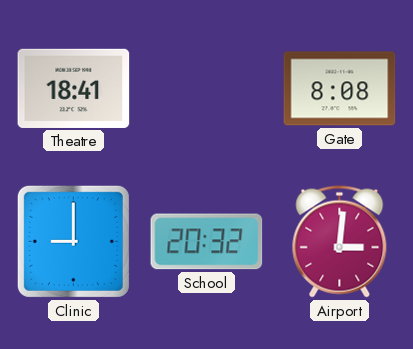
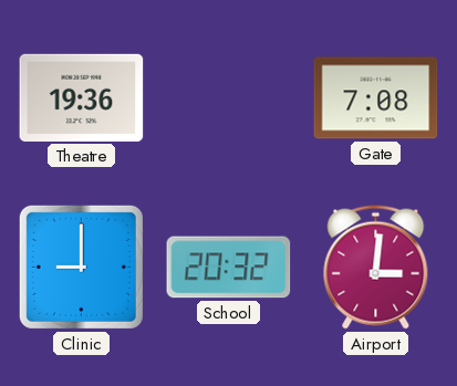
Theatre: 18:41 -> 19:36
Gate: 8:08 -> 7:08
